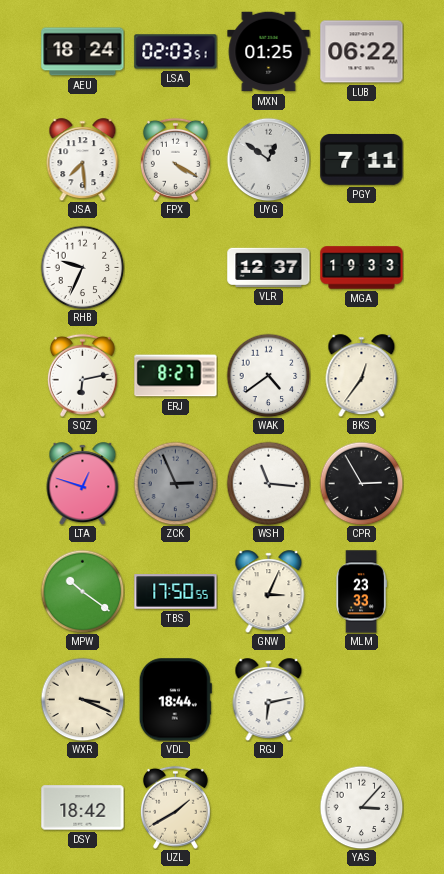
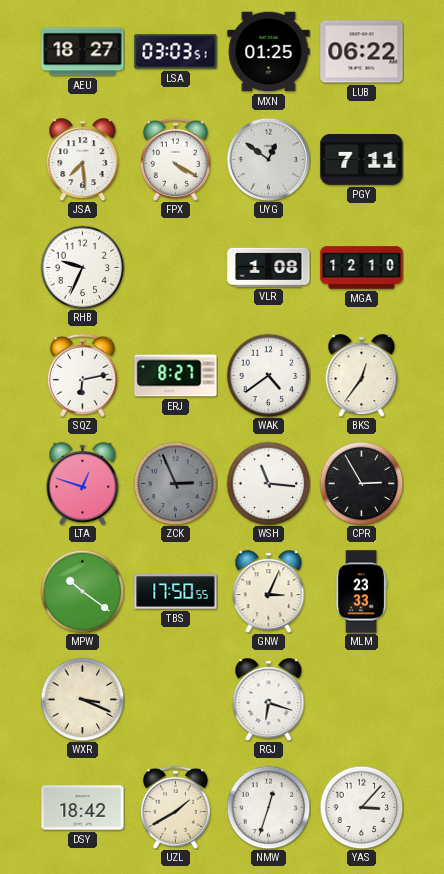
AEU: 18:24 -> 18:27
LSA: 02:03 -> 03:03
VLR: 12:37 -> 1:08
MGA: 19:33 -> 12:10
VDL: 18:44 -> none
RGJ: 6:13 -> 6:18
NMW: none -> 12:33
